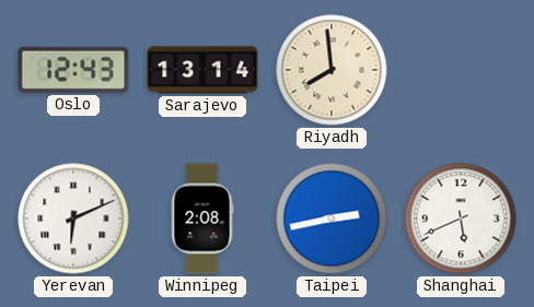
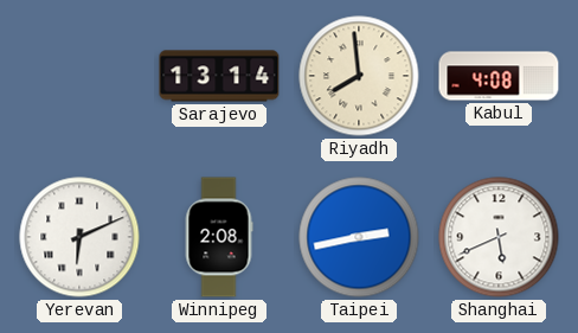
Oslo: 12:43 -> none
Kabul: none -> 4:08
